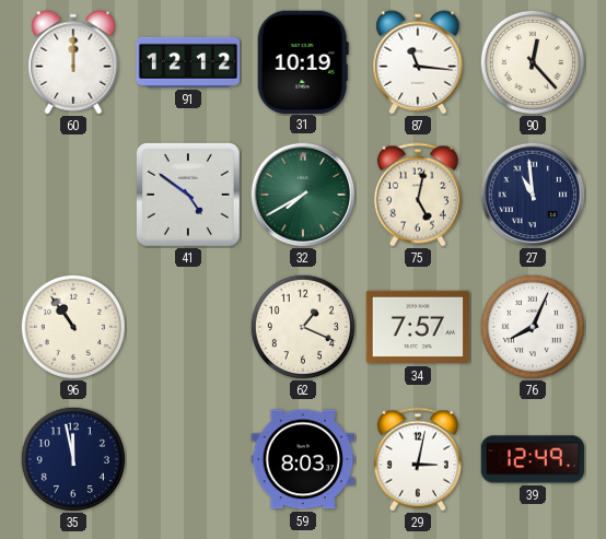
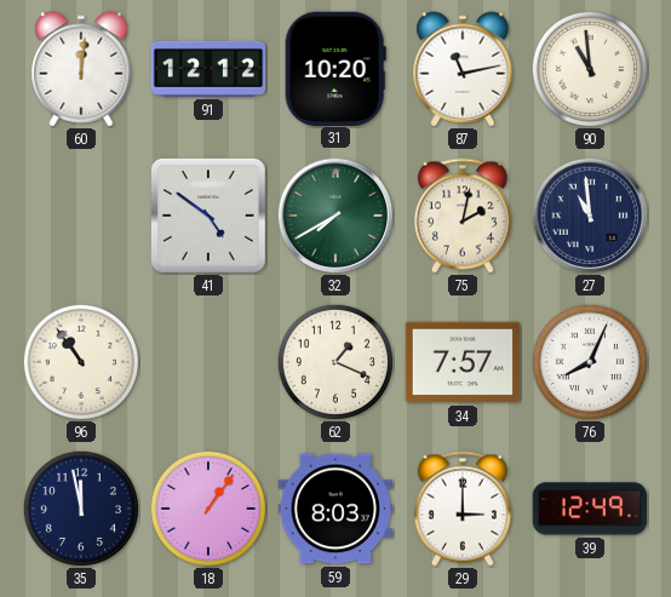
60: 12:00 -> 12:01
31: 10:19 -> 10:20
87: 11:16 -> 11:13
90: 12:23 -> 10:59
75: 5:02 -> 2:02
18: none -> 1:06
29: 3:02 -> 3:00
